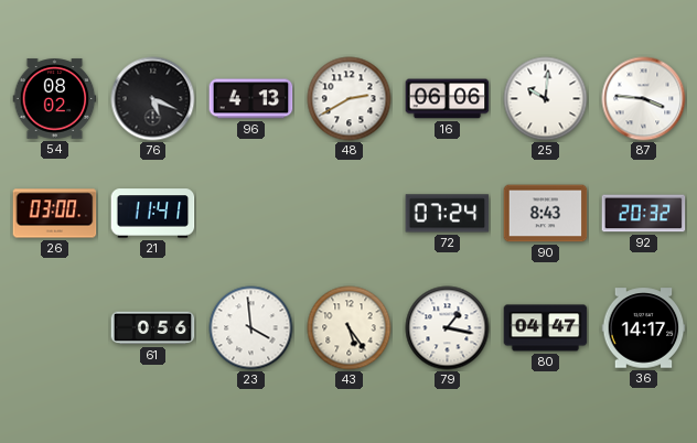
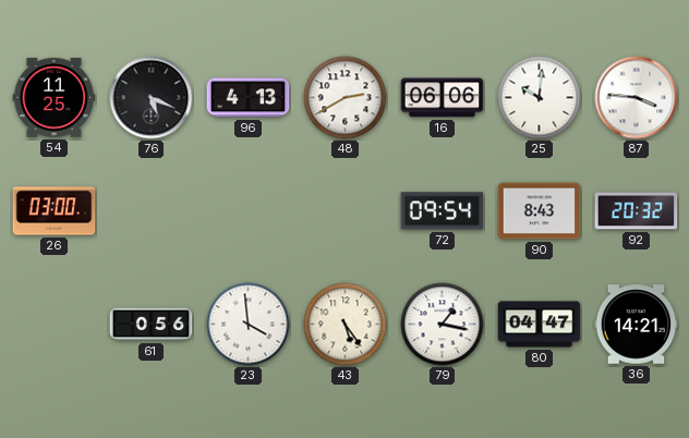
54: 08:02 -> 11:25
21: 11:41 -> none
72: 07:24 -> 09:54
36: 14:17 -> 14:21
